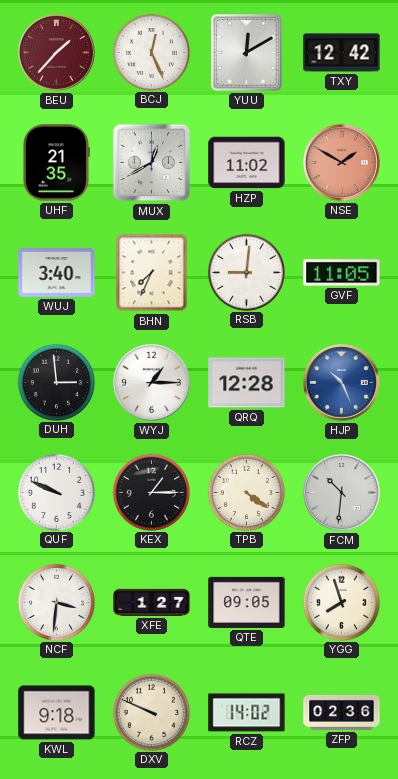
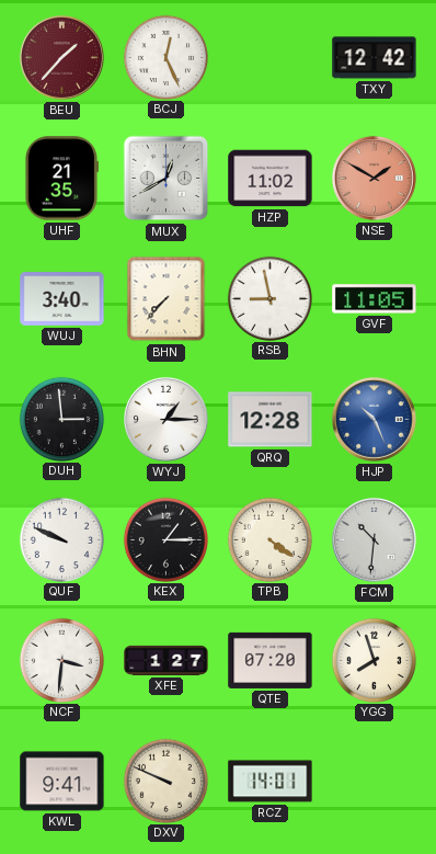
YUU: 12:10 -> none
BHN: 7:34 -> 7:37
RSB: 9:01 -> 8:58
QTE: 09:05 -> 07:20
KWL: 9:18 -> 9:41
RCZ: 14:02 -> 14:01
ZFP: 02:36 -> none
